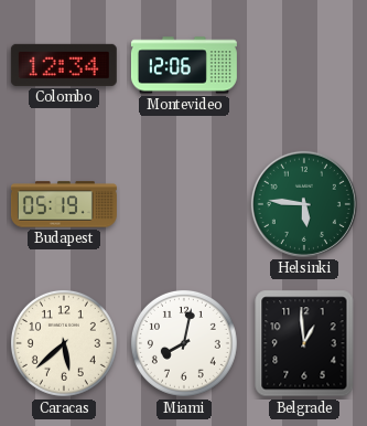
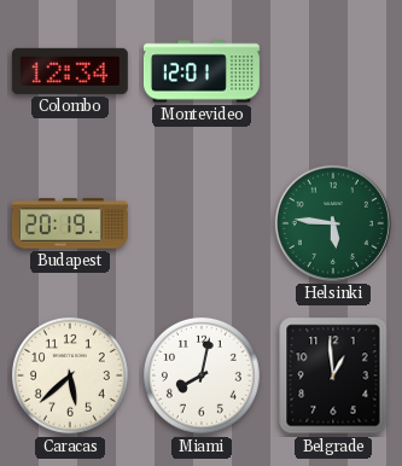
Montevideo: 12:06 -> 12:01
Budapest: 05:19 -> 20:19
